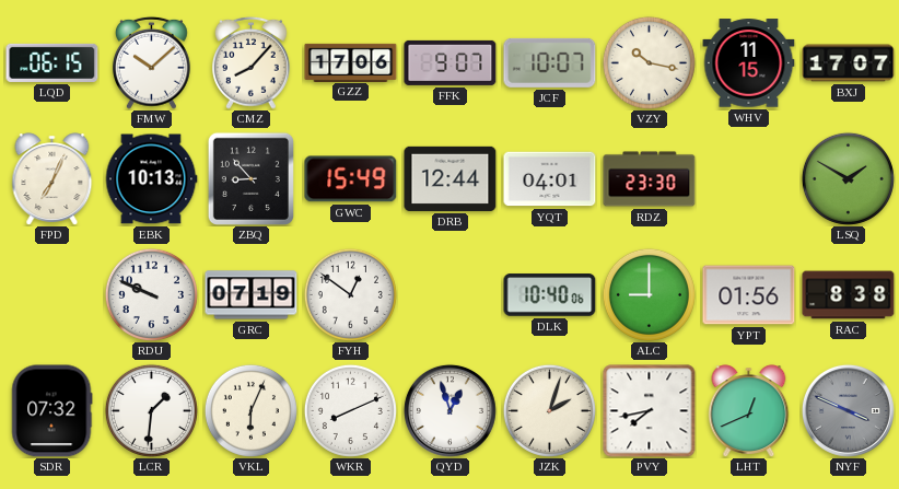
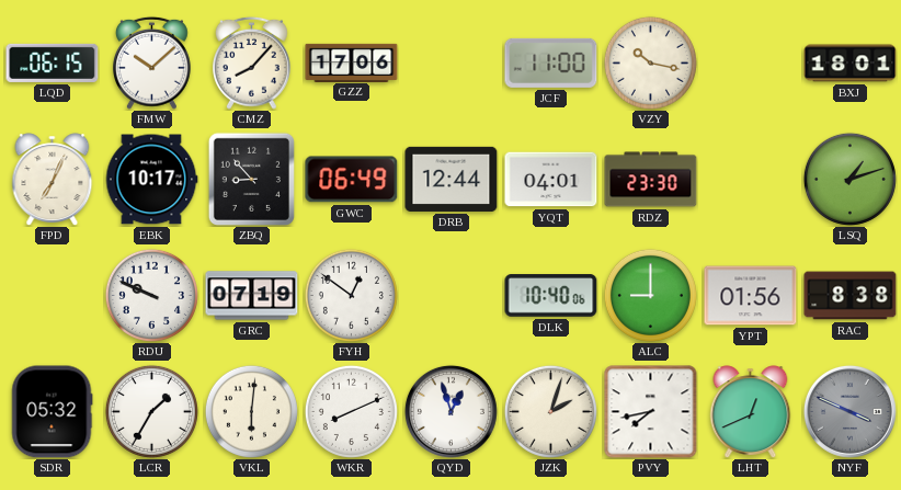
FFK: 9:07 -> none
JCF: 10:07 -> 11:00
WHV: 11:15 -> none
BXJ: 17:07 -> 18:01
EBK: 10:13 -> 10:17
GWC: 15:49 -> 06:49
LSQ: 1:50 -> 1:12
SDR: 07:32 -> 05:32
LCR: 1:31 -> 1:35
VKL: 6:04 -> 6:01
